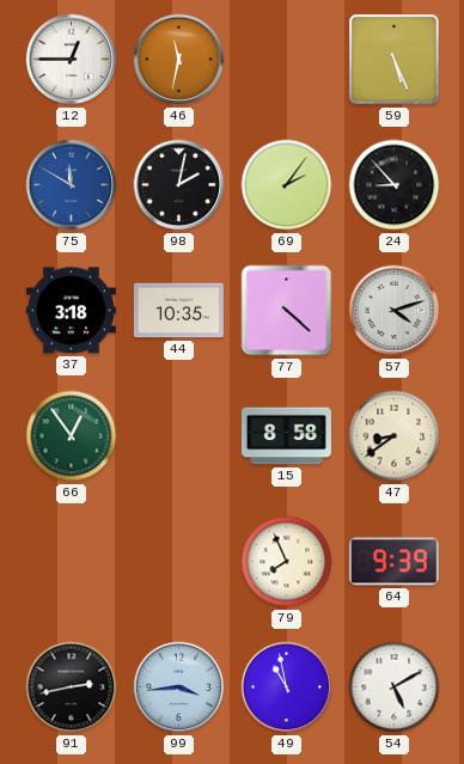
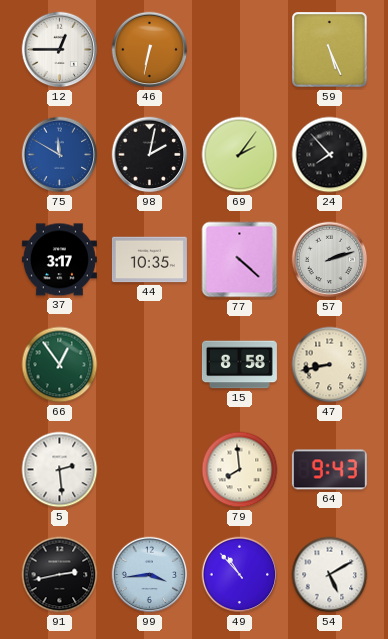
46: 11:32 -> 6:32
24: 8:53 -> 7:53
37: 3:18 -> 3:17
57: 4:12 -> 2:12
47: 8:39 -> 8:43
5: none -> 2:29
79: 7:56 -> 7:59
64: 9:39 -> 9:43
49: 10:58 -> 10:53
